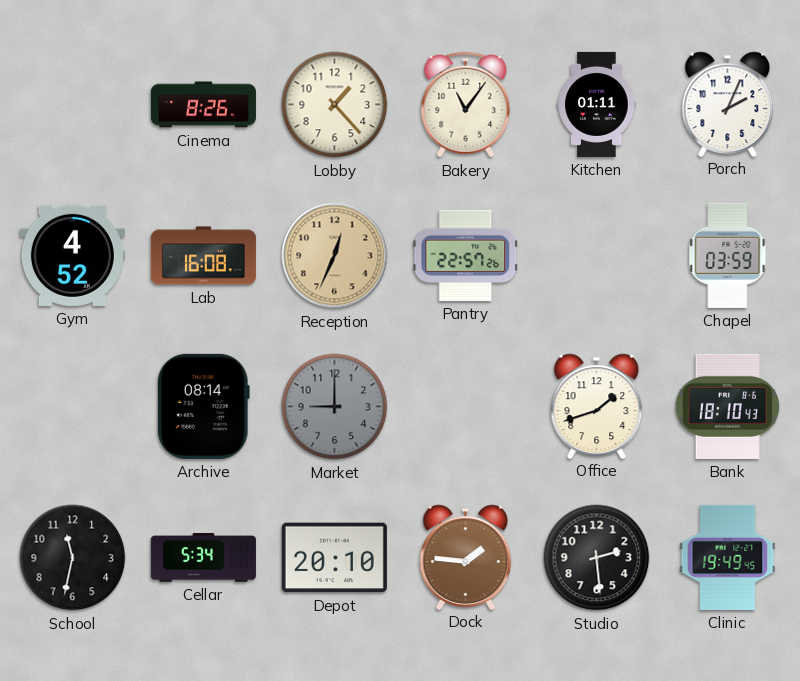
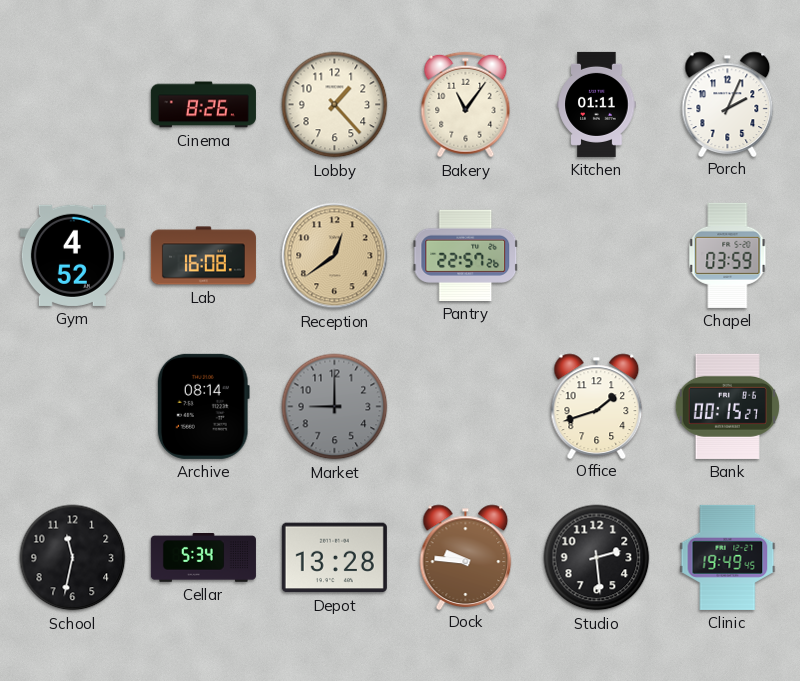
Reception: 12:34 -> 12:39
Bank: 18:10 -> 00:15
Depot: 20:10 -> 13:28
Dock: 1:46 -> 9:46
